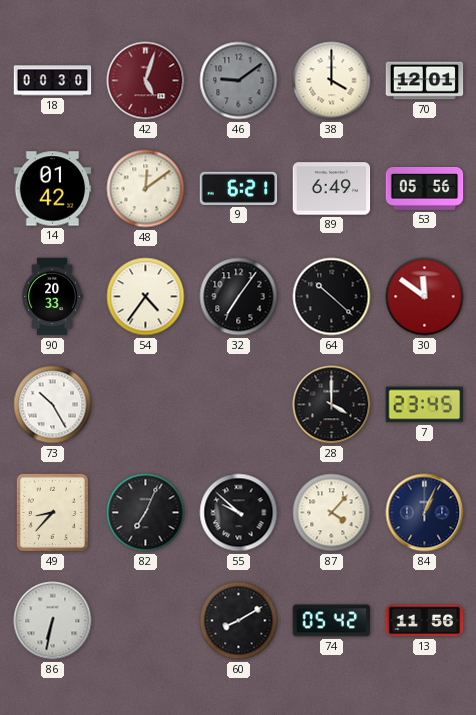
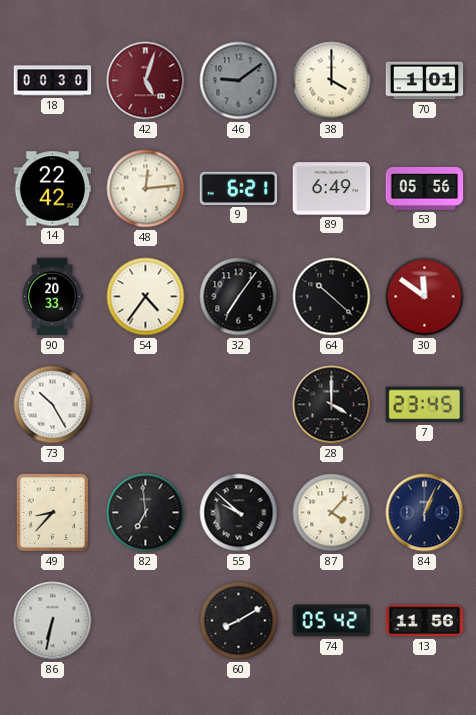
70: 12:01 -> 1:01
14: 01:42 -> 22:42
48: 12:09 -> 12:14
82: 7:04 -> 6:59
